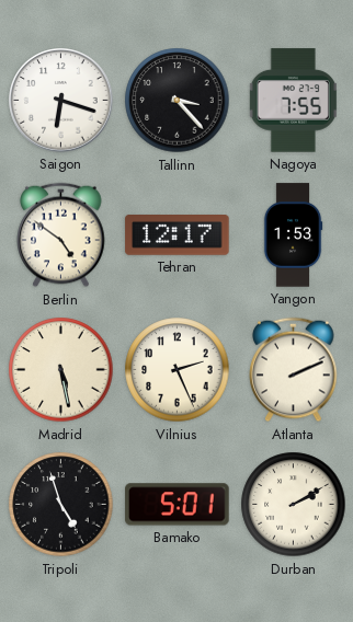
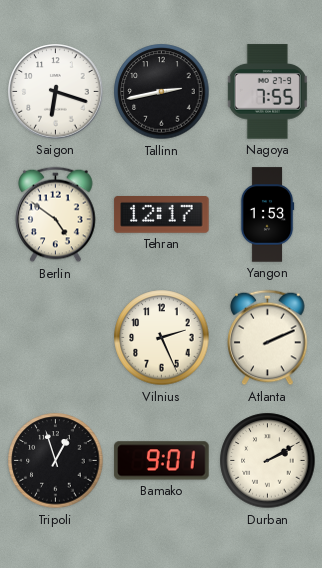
Tallinn: 3:23 -> 2:43
Madrid: 5:28 -> none
Tripoli: 4:57 -> 12:57
Bamako: 5:01 -> 9:01
